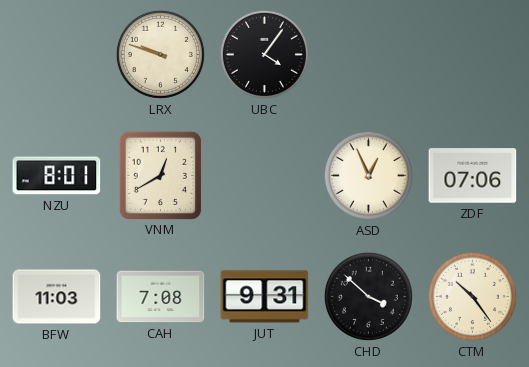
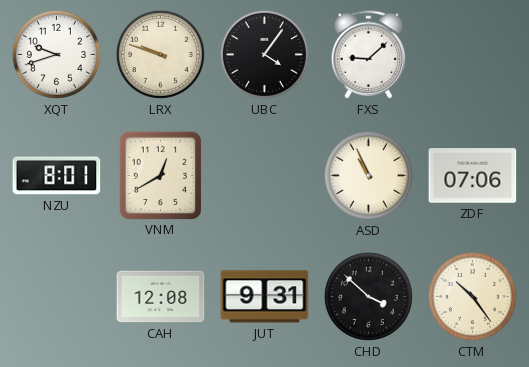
XQT: none -> 9:42
FXS: none -> 9:08
ASD: 12:56 -> 10:56
BFW: 11:03 -> none
CAH: 7:08 -> 12:08
